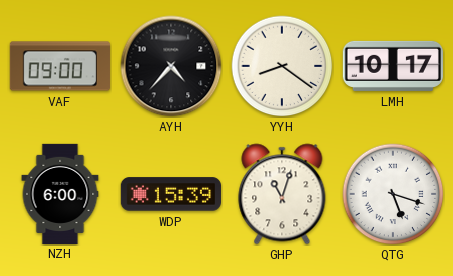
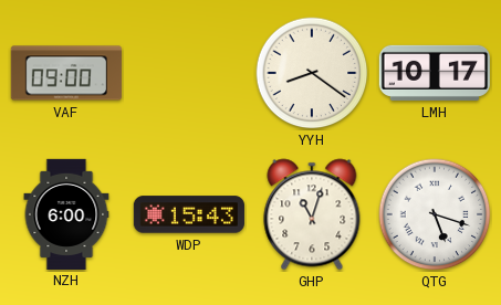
AYH: 4:37 -> none
WDP: 15:39 -> 15:43
